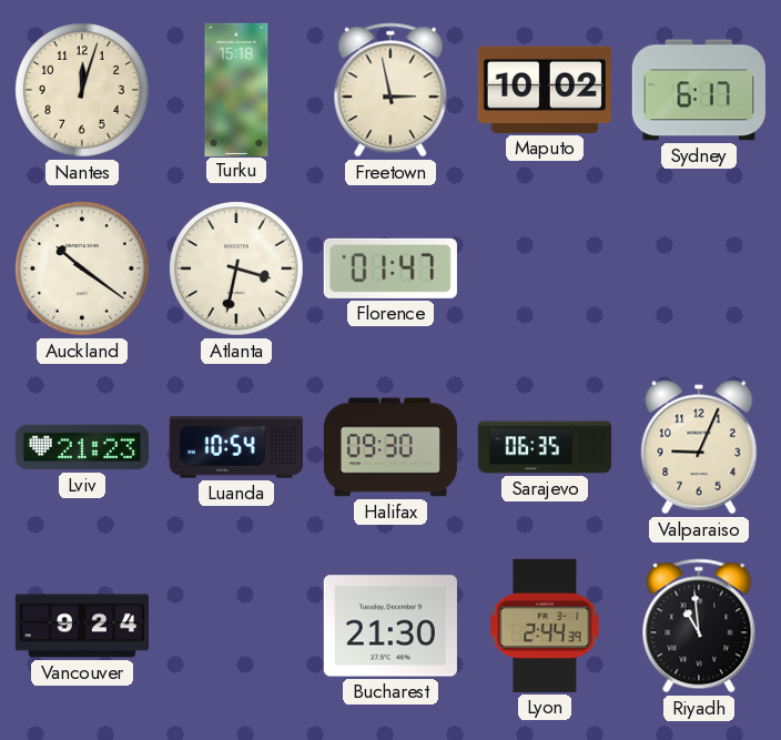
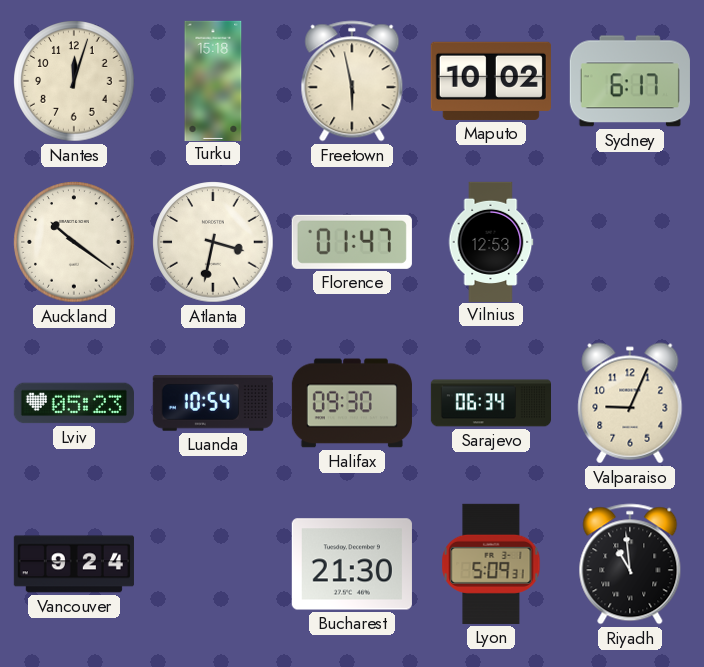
Freetown: 2:58 -> 5:58
Vilnius: none -> 12:53
Lviv: 21:23 -> 05:23
Sarajevo: 06:35 -> 06:34
Lyon: 2:44 -> 5:09
